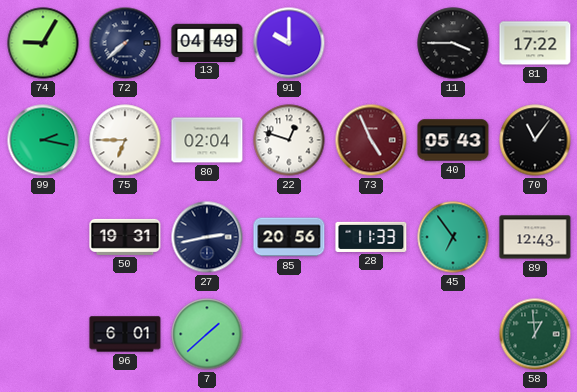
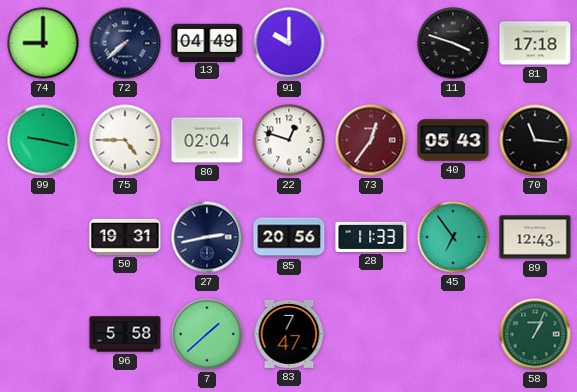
74: 9:05 -> 9:00
11: 3:45 -> 3:48
81: 17:22 -> 17:18
99: 2:17 -> 9:17
75: 6:45 -> 4:45
73: 4:56 -> 12:36
70: 11:06 -> 11:16
96: 6:01 -> 5:58
83: none -> 7:47
58: 12:59 -> 1:04
